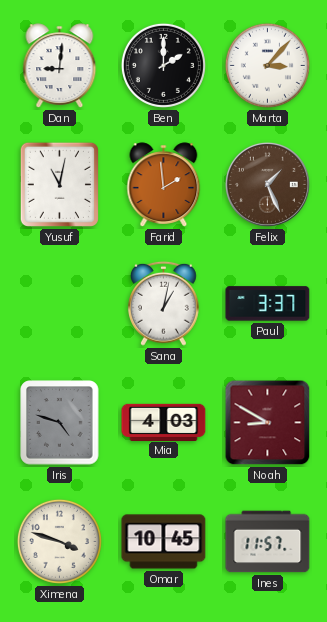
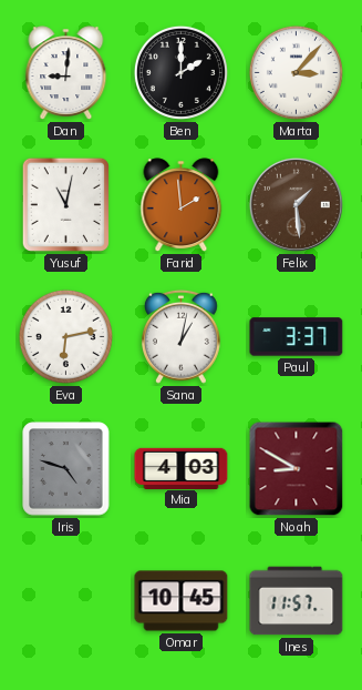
Felix: 1:26 -> 1:29
Eva: none -> 6:13
Ximena: 3:48 -> none
